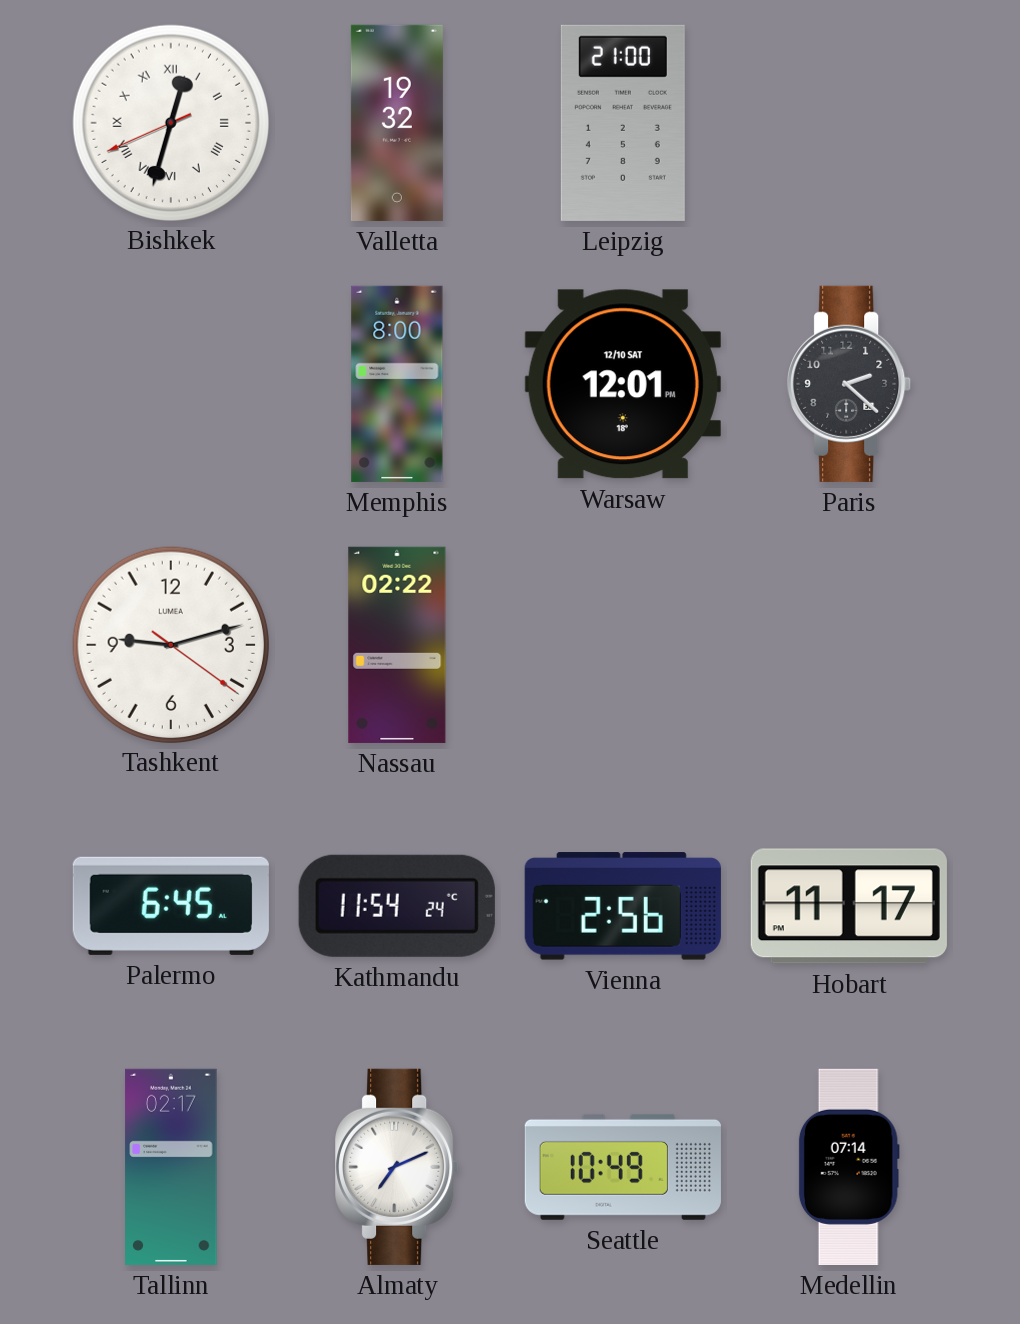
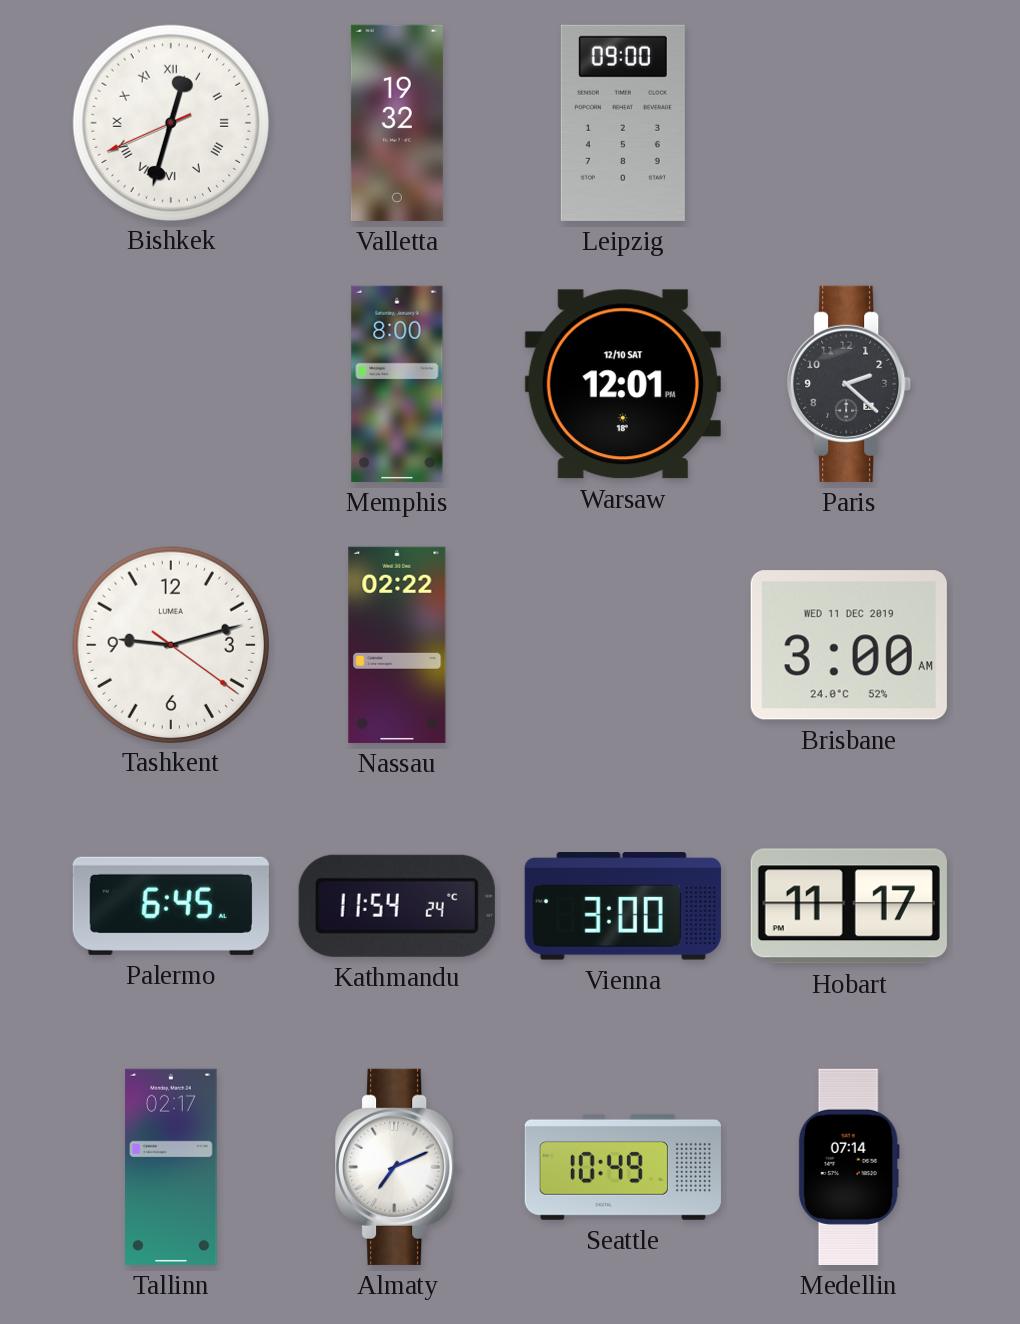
Leipzig: 21:00 -> 09:00
Brisbane: none -> 3:00
Vienna: 2:56 -> 3:00
